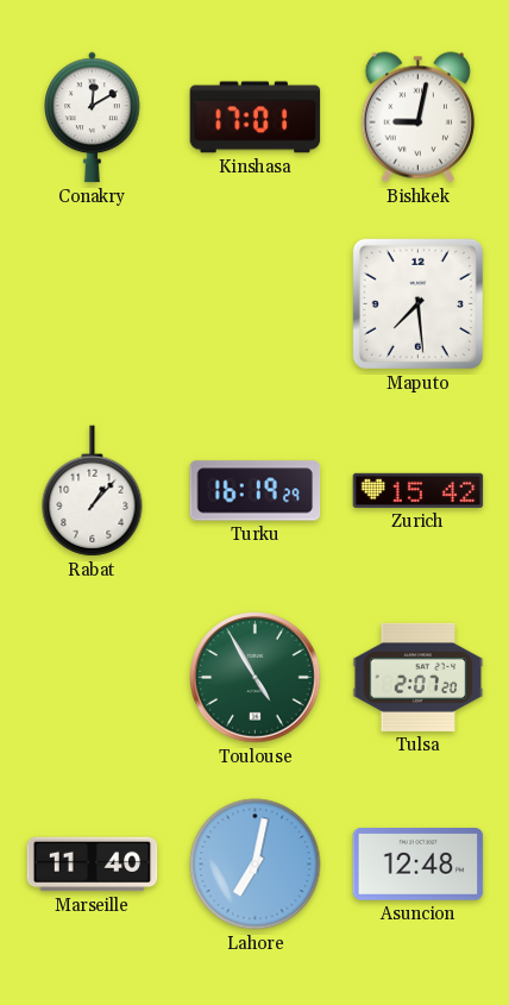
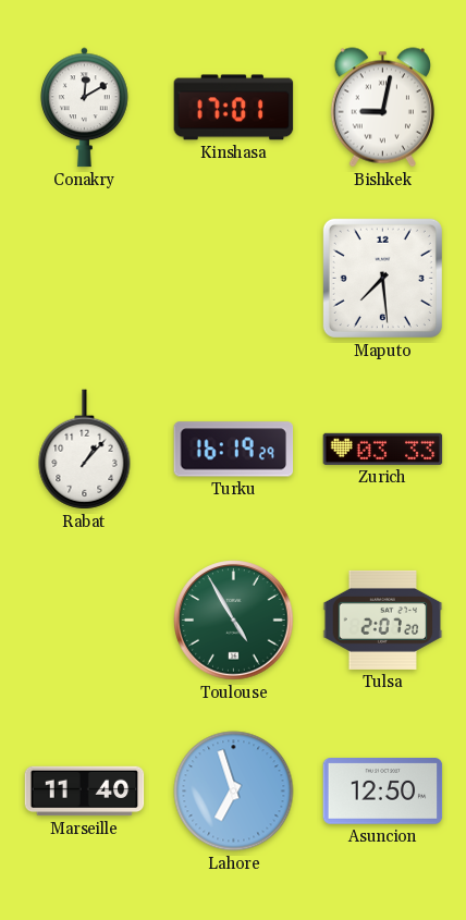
Zurich: 15:42 -> 03:33
Lahore: 7:02 -> 6:57
Asuncion: 12:48 -> 12:50
